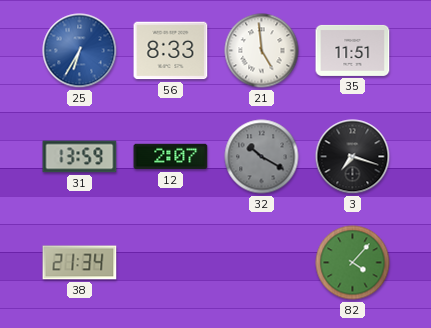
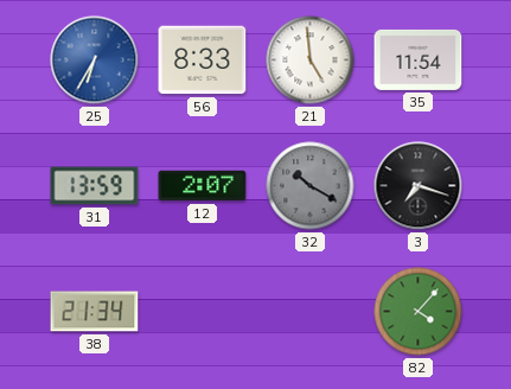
35: 11:51 -> 11:54
